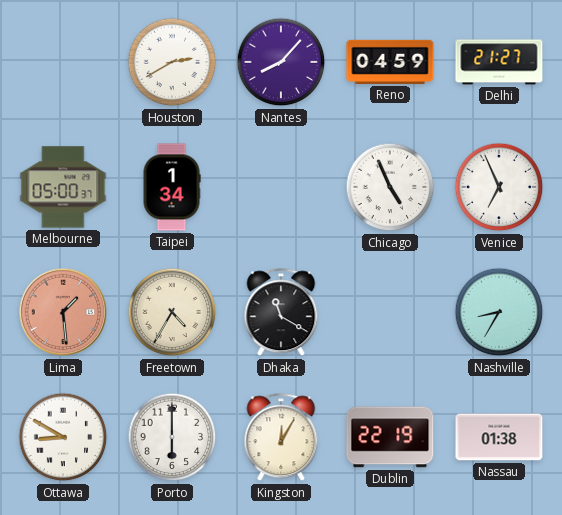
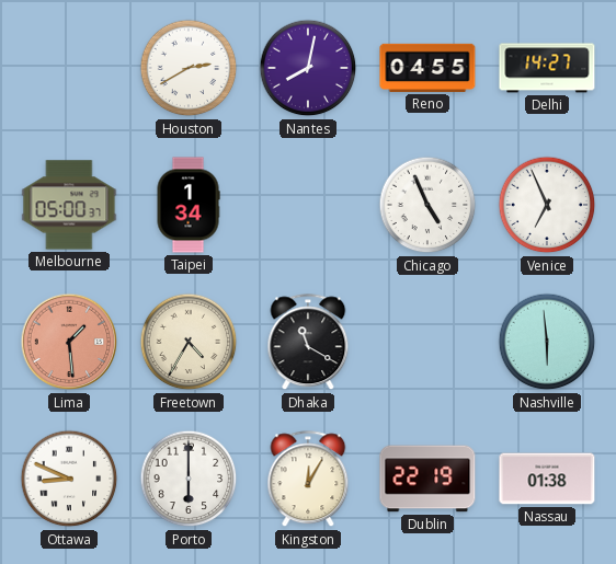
Nantes: 8:07 -> 8:02
Reno: 04:59 -> 04:55
Delhi: 21:27 -> 14:27
Nashville: 8:35 -> 5:59
Ottawa: 8:50 -> 8:49
